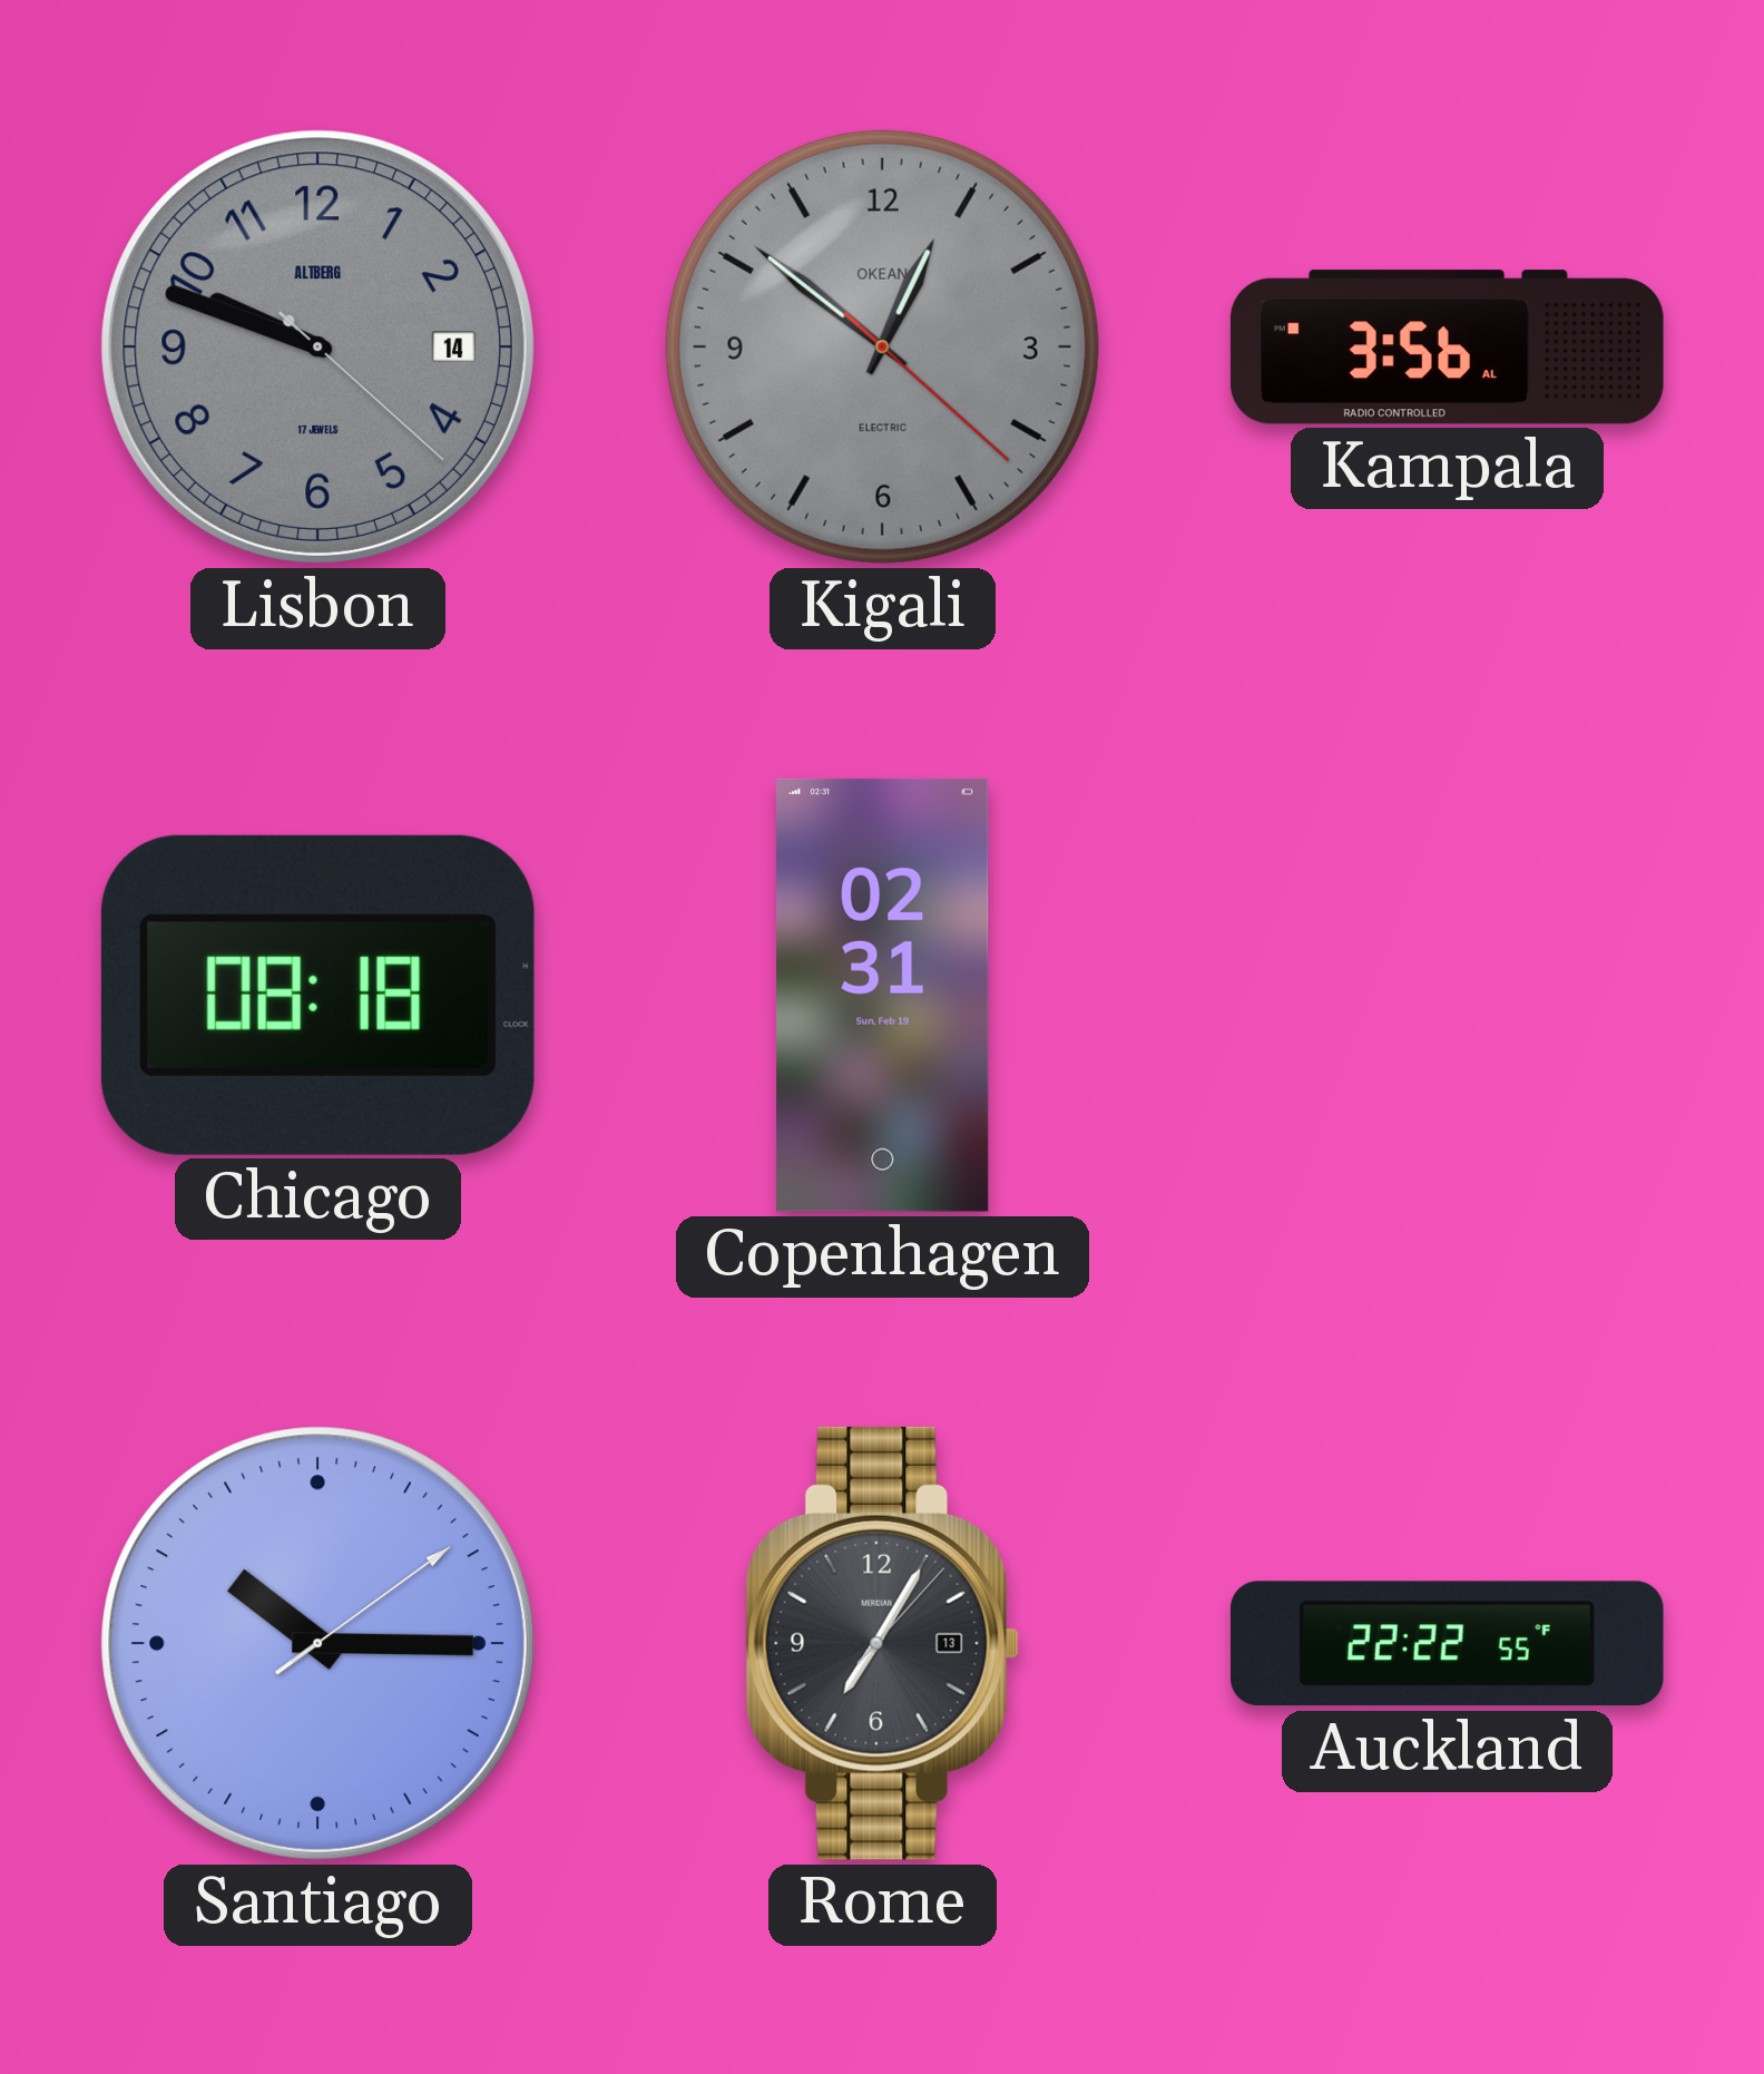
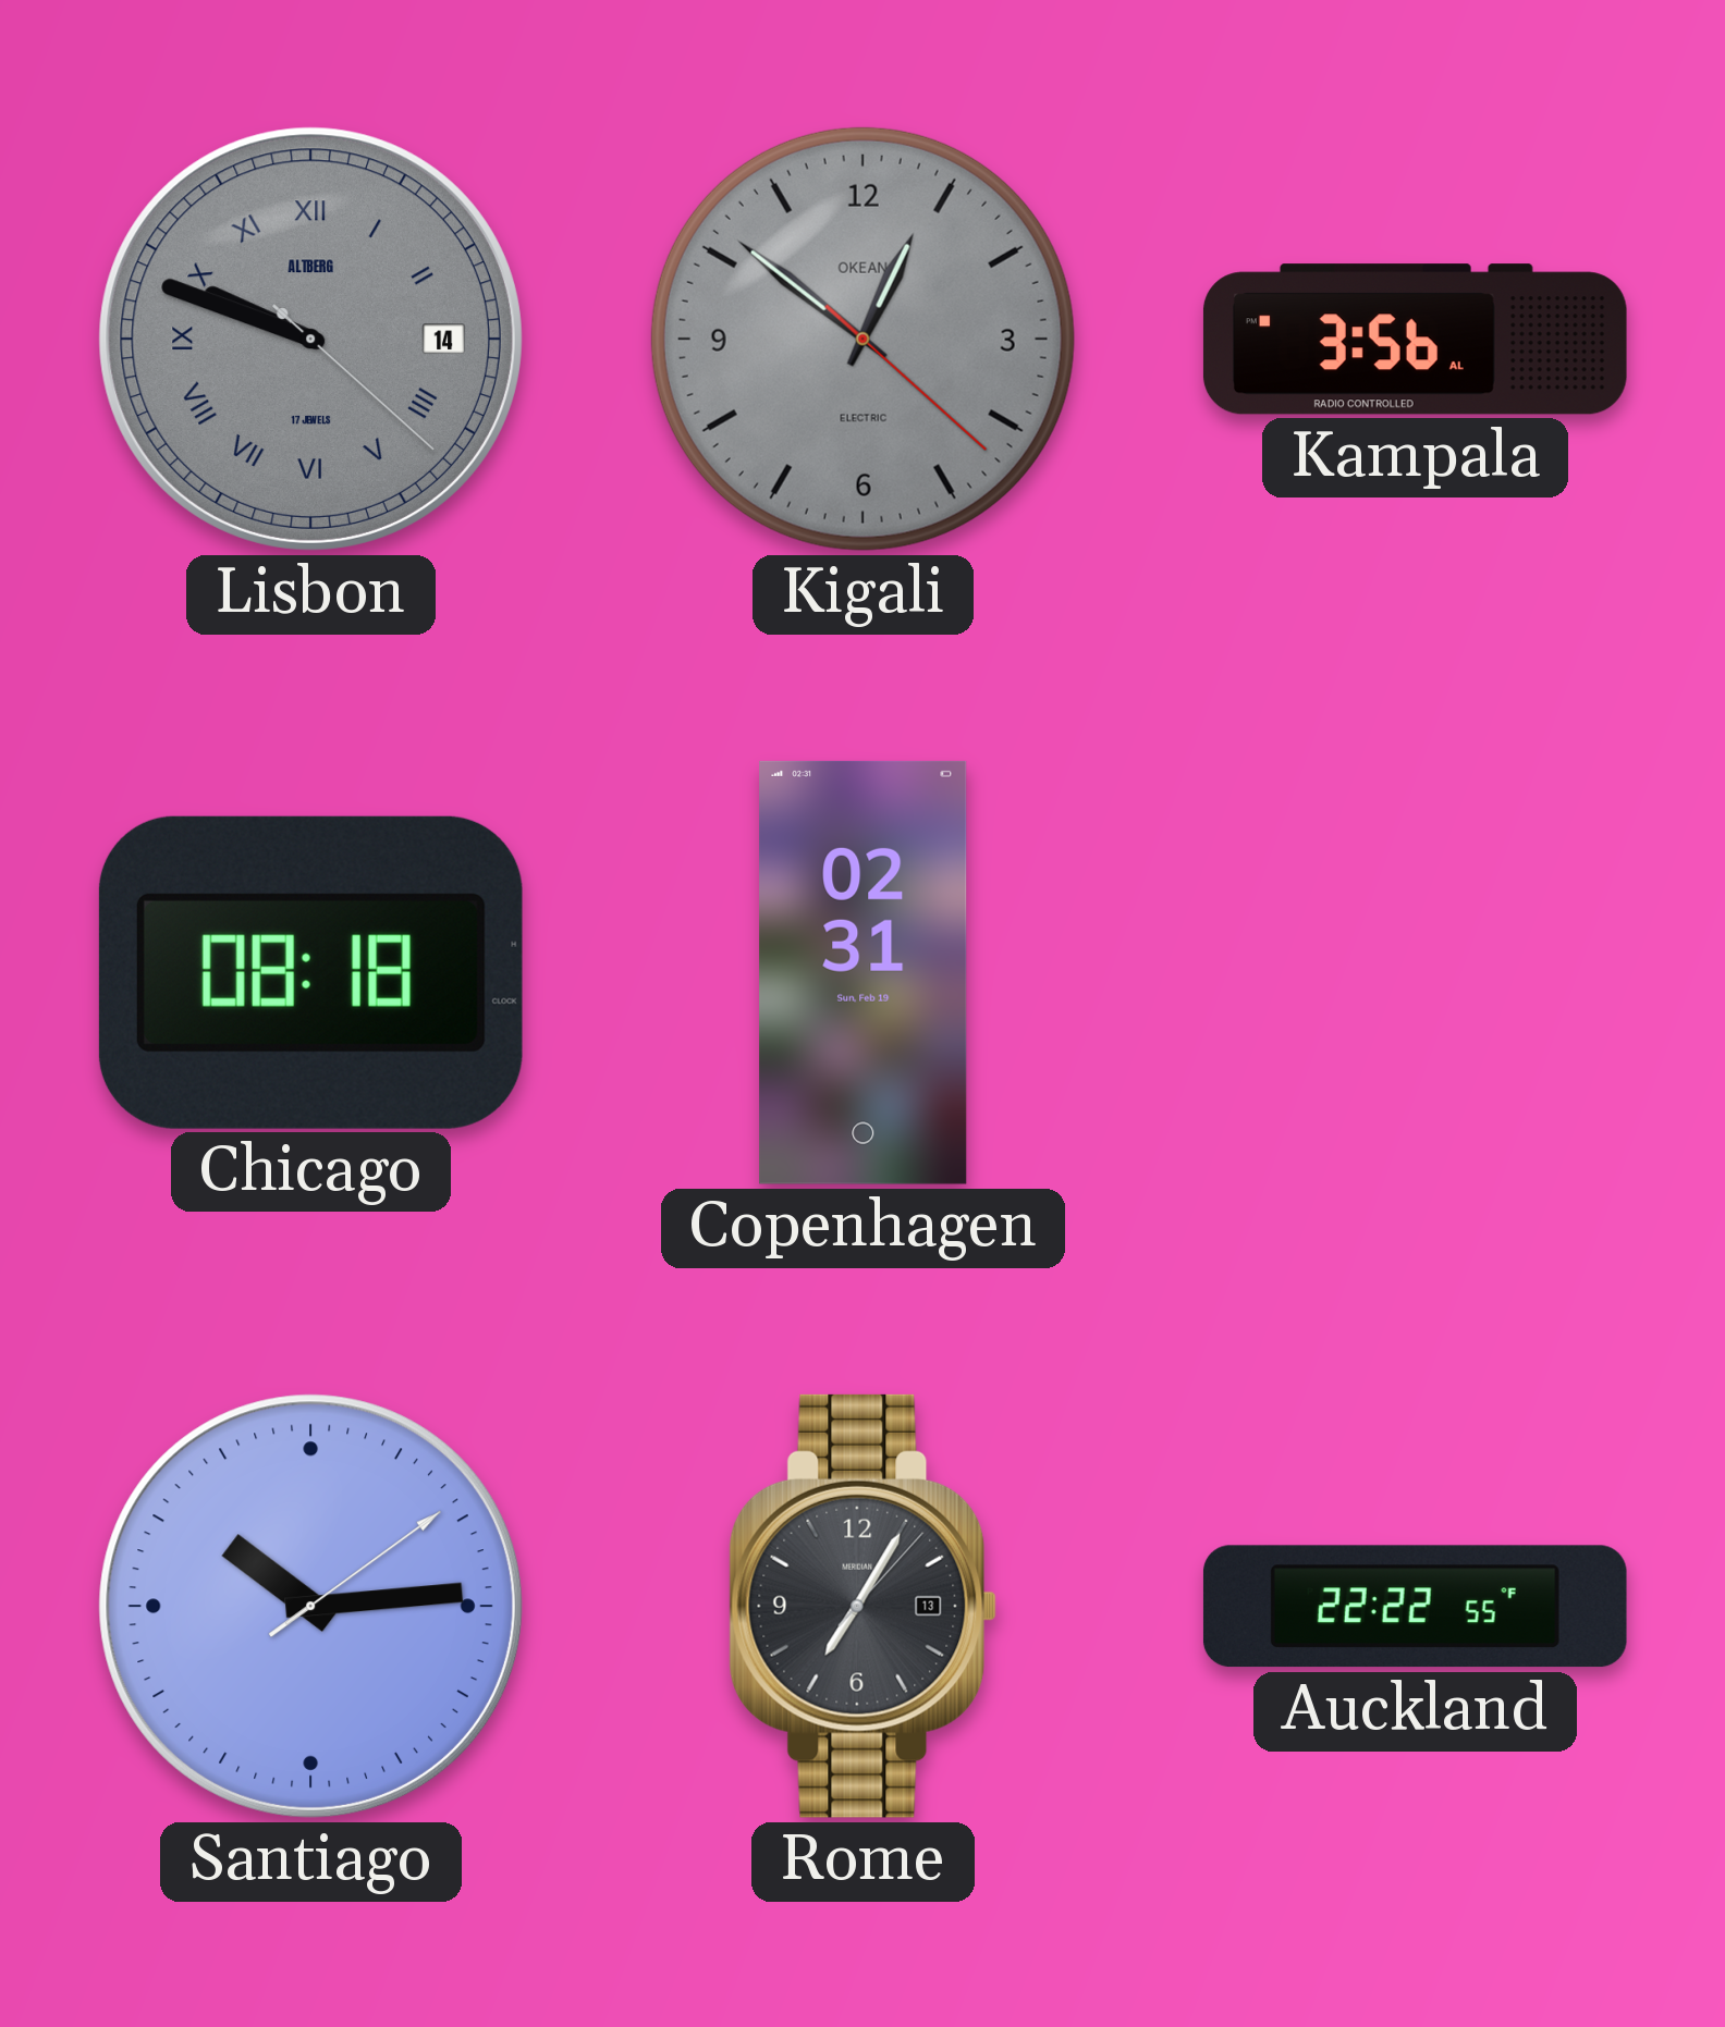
Lisbon numerals: Arabic -> Roman
Santiago: 10:15 -> 10:14
